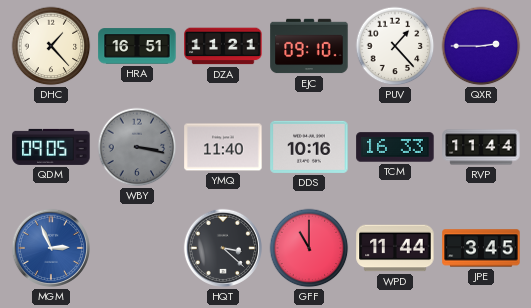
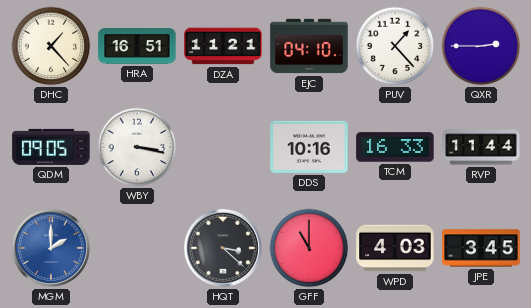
EJC: 09:10 -> 04:10
WBY dial: grey -> white
YMQ: 11:40 -> none
MGM: 2:56 -> 2:00
WPD: 11:44 -> 4:03
